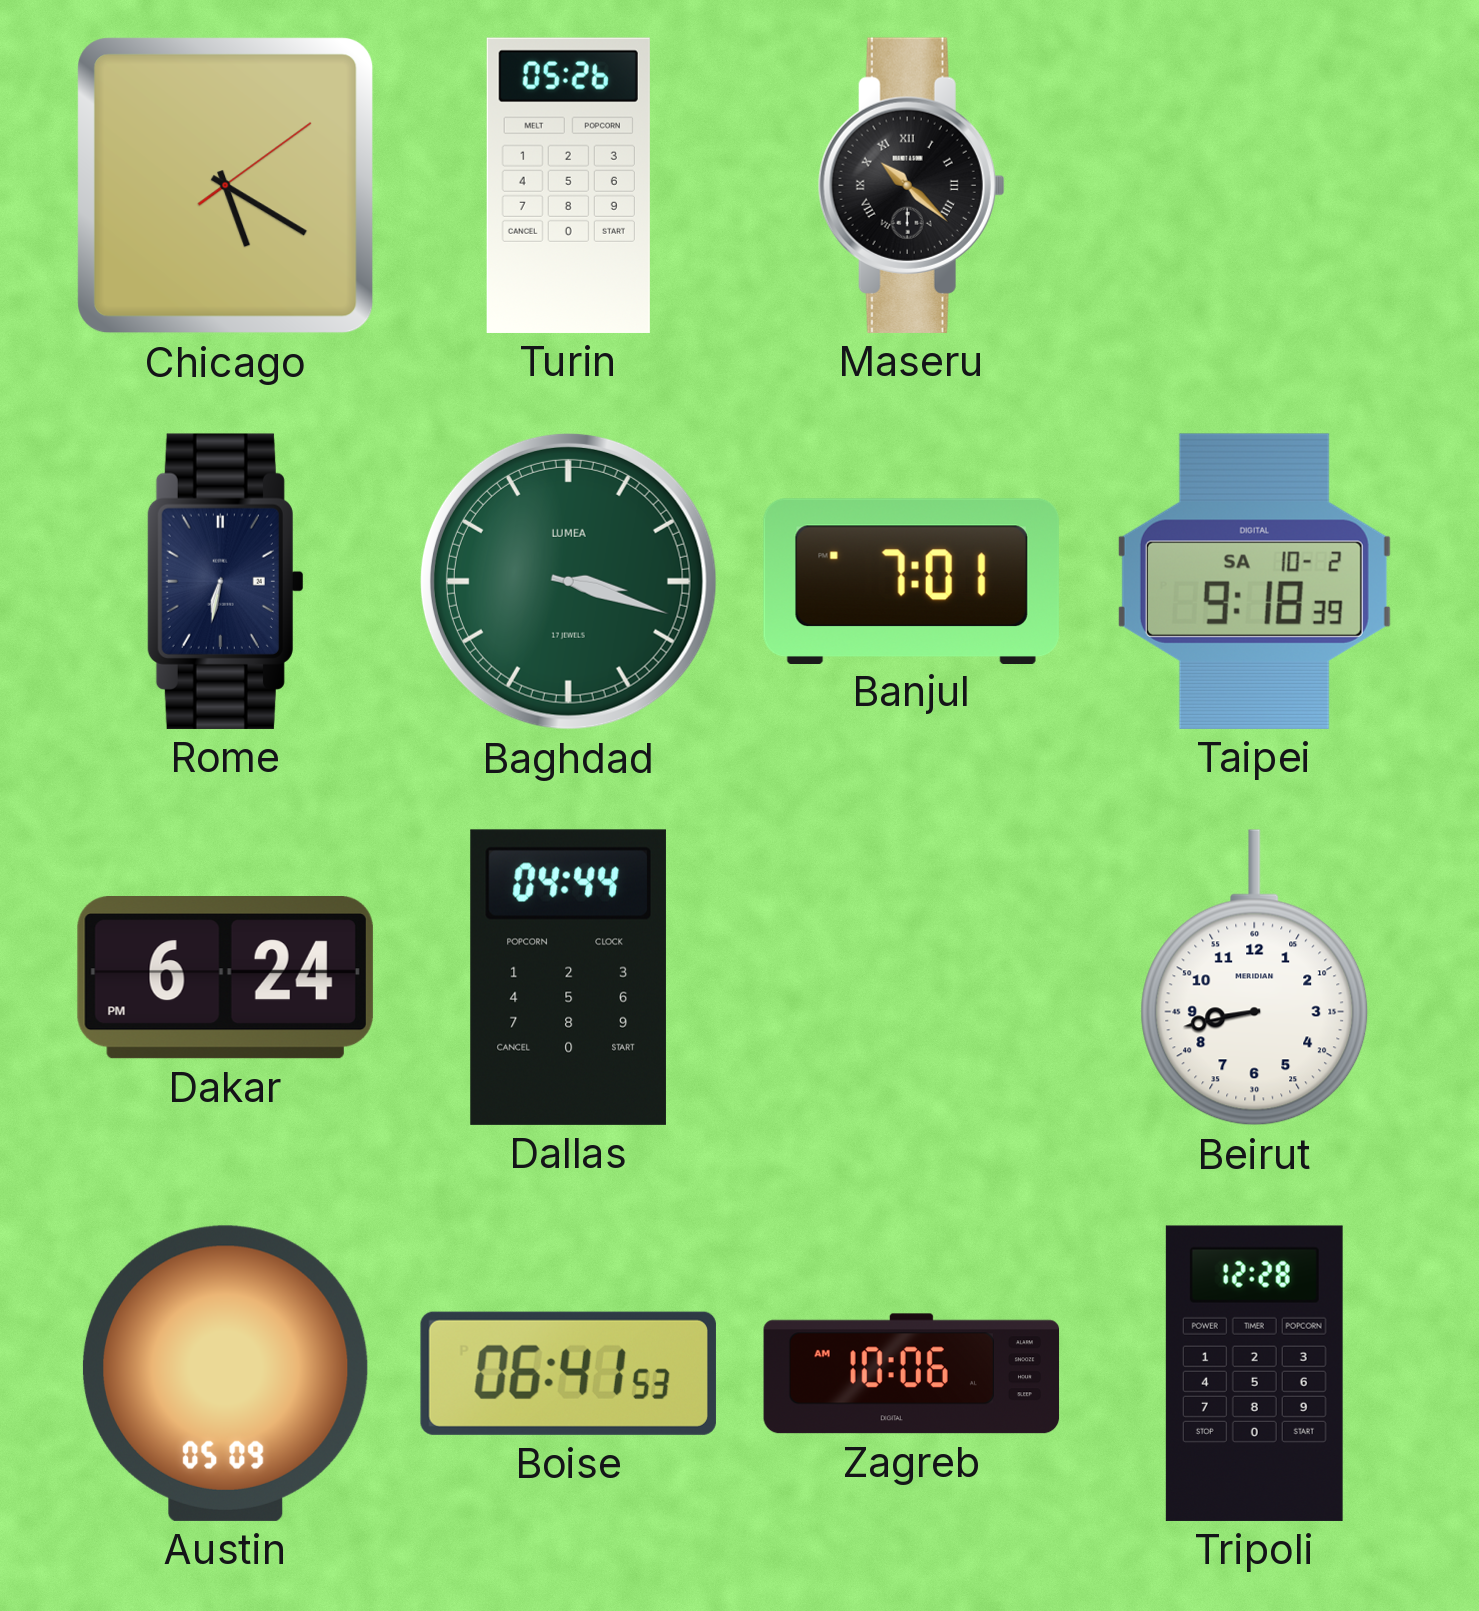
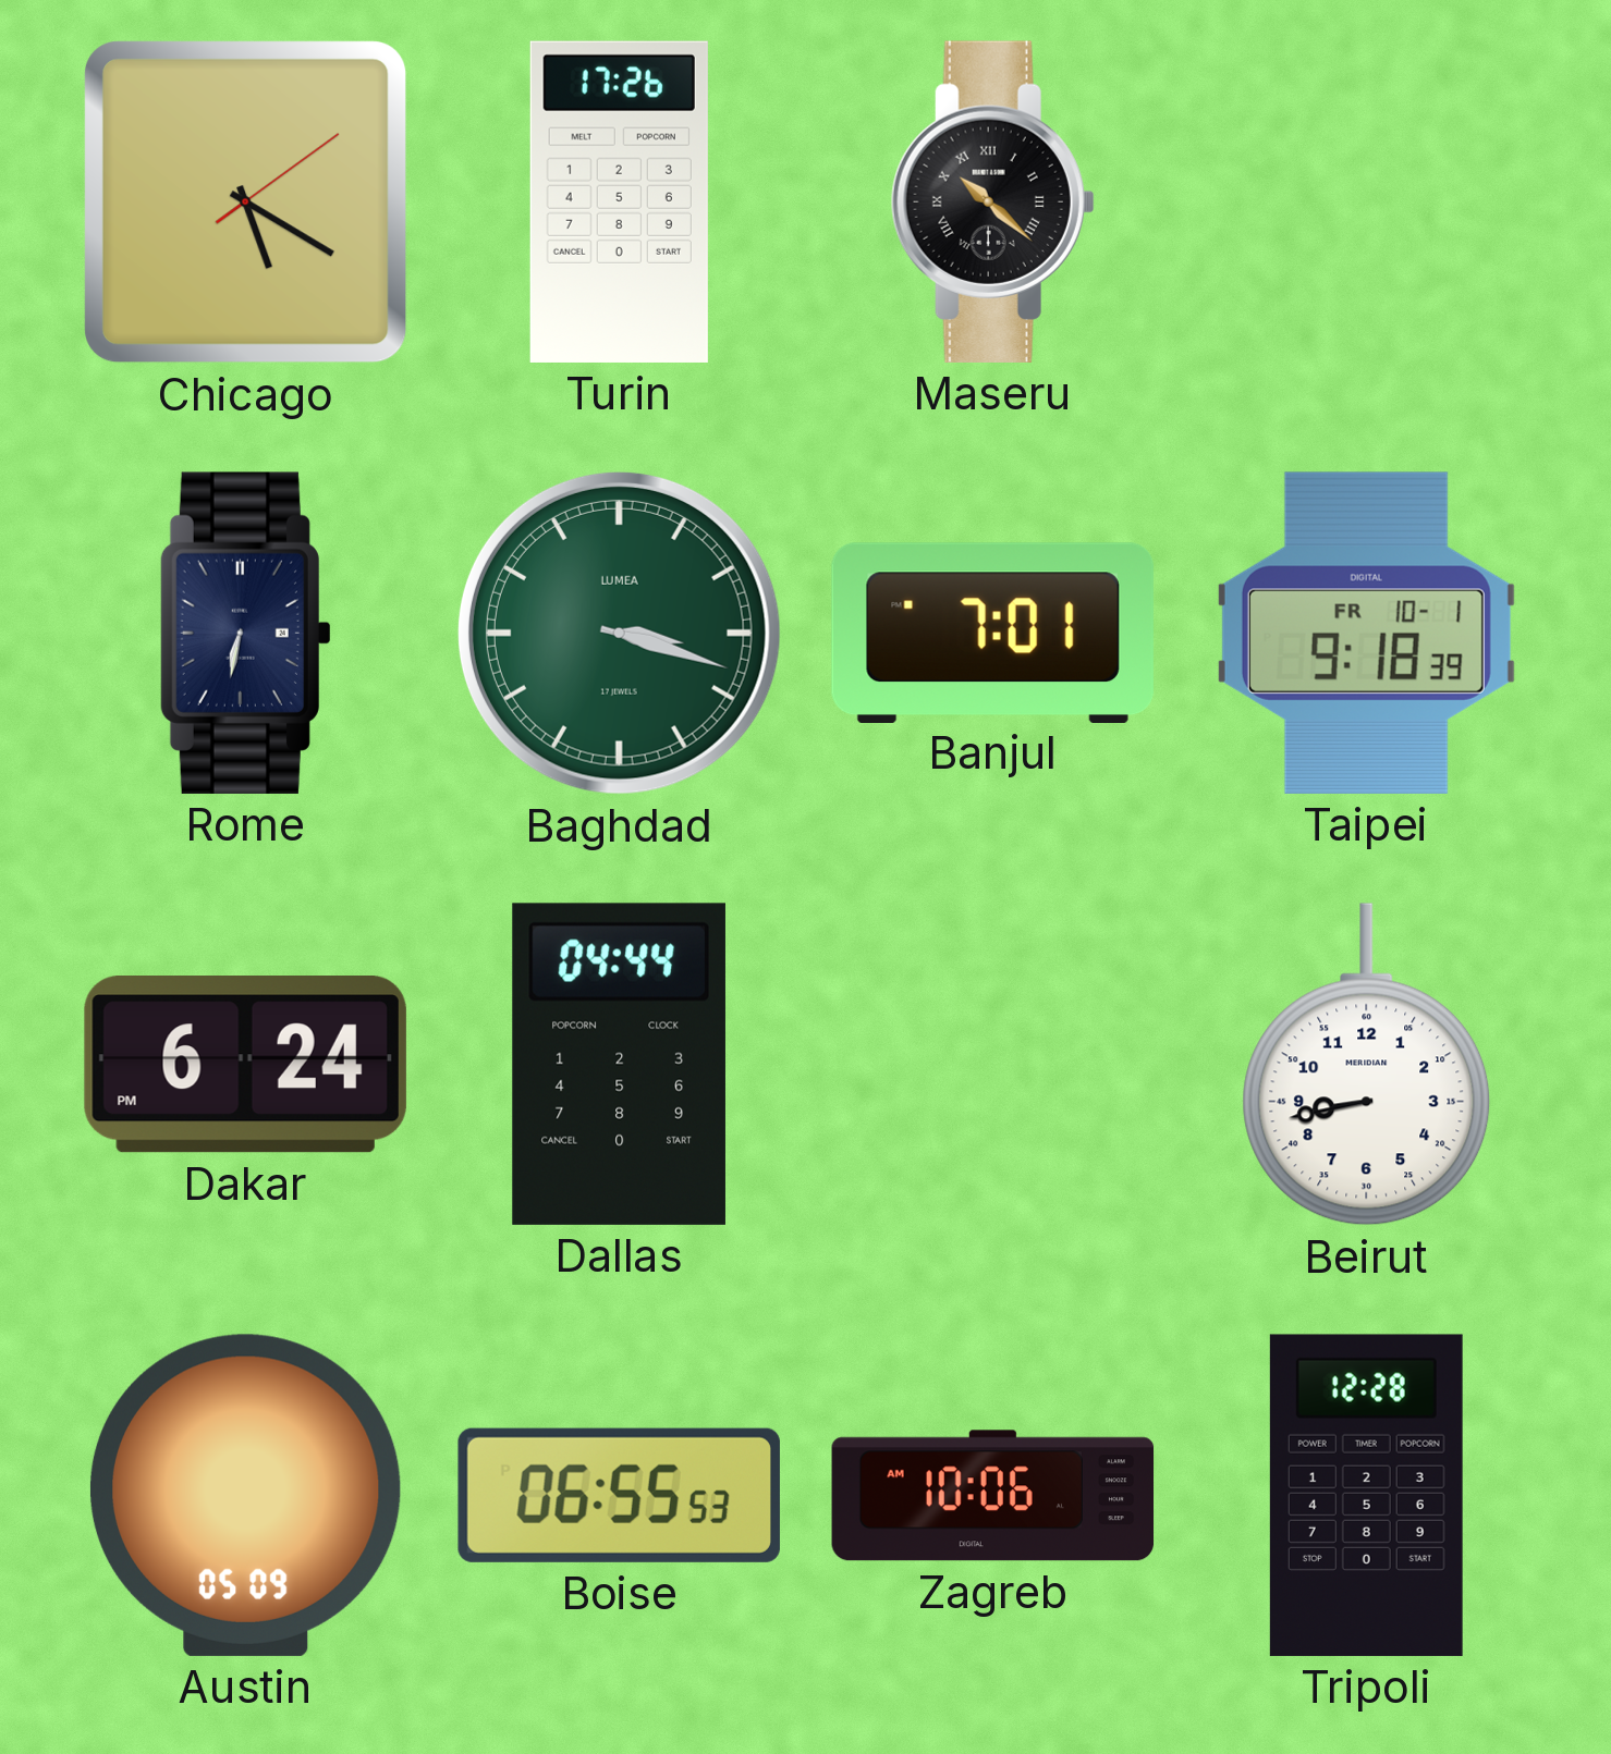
Turin: 05:26 -> 17:26
Taipei date: SA 10-2 -> FR 10-1
Boise: 06:41 -> 06:55
